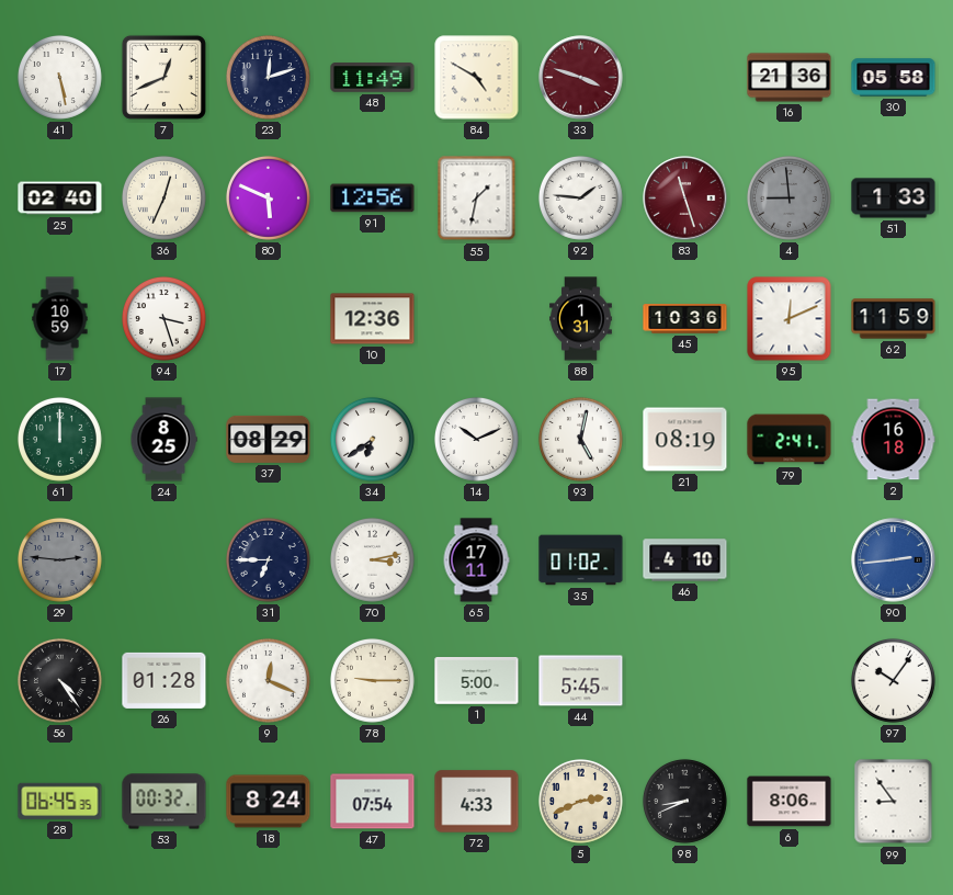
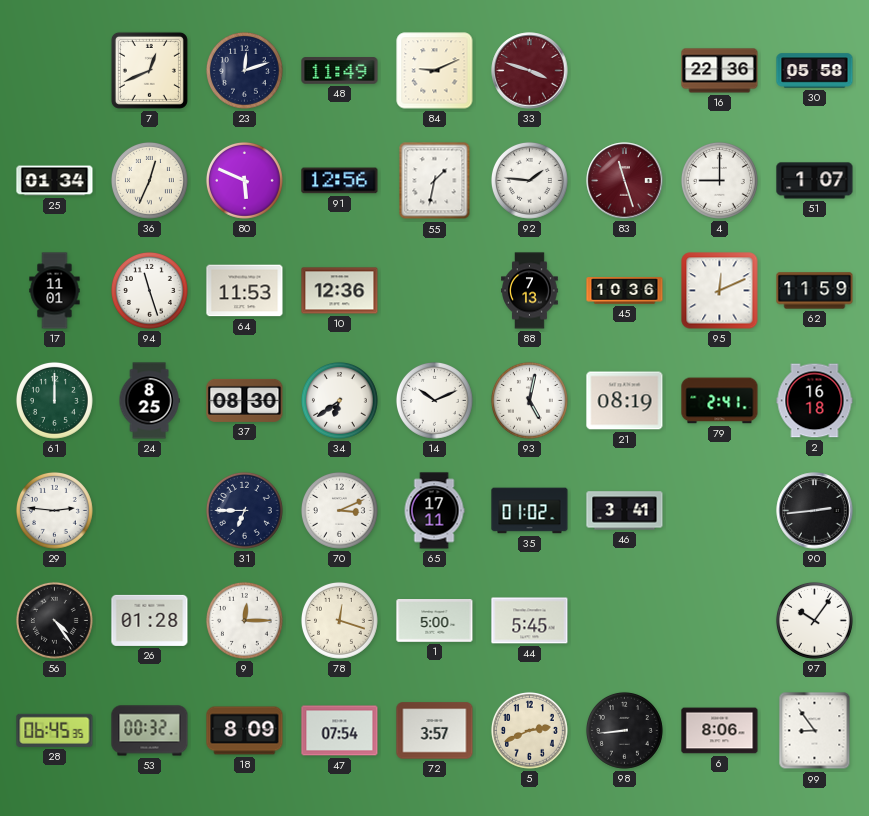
41: 5:28 -> none
84: 4:50 -> 9:11
16: 21:36 -> 22:36
25: 02:40 -> 01:34
4: 8:59 -> 9:00
4 dial: grey -> white
51: 1:33 -> 1:07
17: 10:59 -> 11:01
94: 3:27 -> 11:27
64: none -> 11:53
88: 1:31 -> 7:13
37: 08:29 -> 08:30
29 dial: grey -> white
70: 3:13 -> 3:11
46: 4:10 -> 3:41
90 dial: blue -> black
9: 12:19 -> 12:15
78: 9:15 -> 12:18
18: 8:24 -> 8:09
72: 4:33 -> 3:57
98: 8:41 -> 8:44
